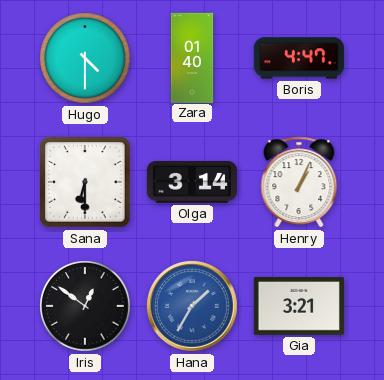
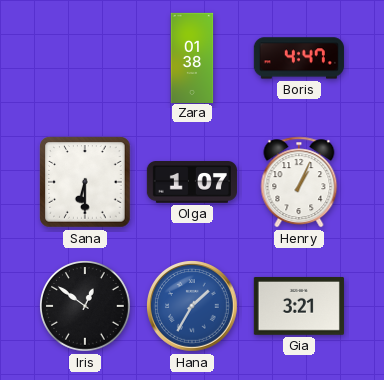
Hugo: 4:30 -> none
Zara: 01:40 -> 01:38
Olga: 3:14 -> 1:07
